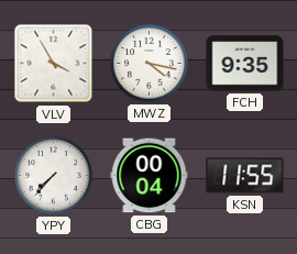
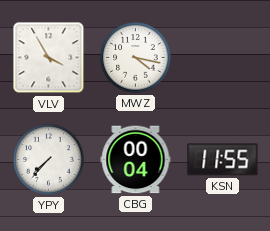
FCH: 9:35 -> none
